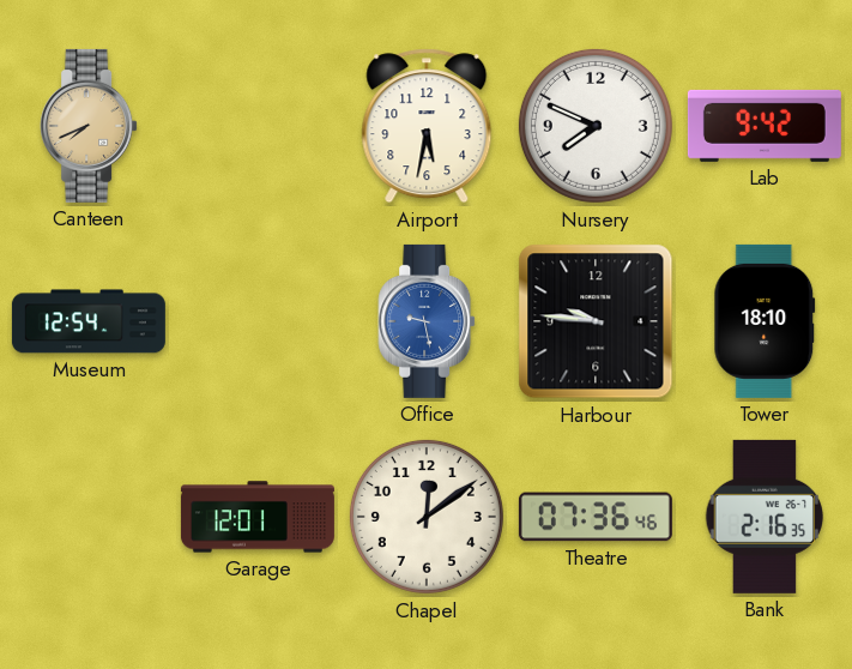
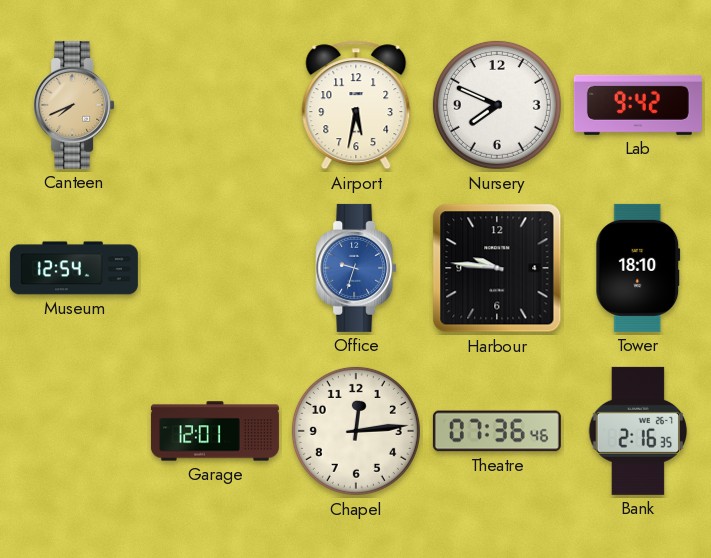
Office: 9:28 -> 9:33
Chapel: 12:09 -> 12:14
